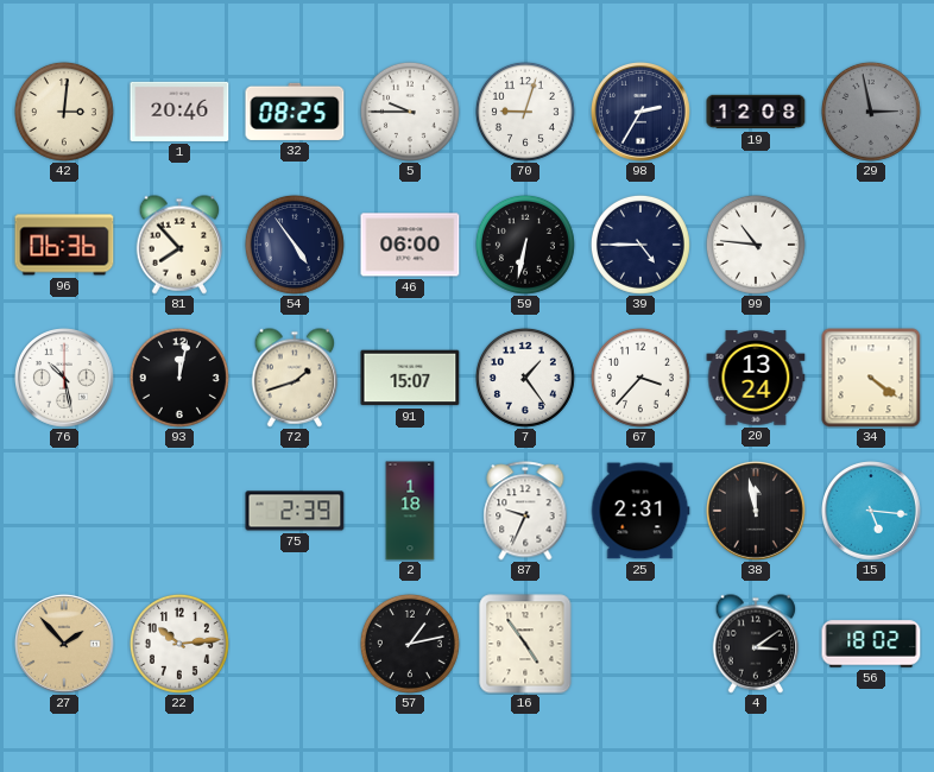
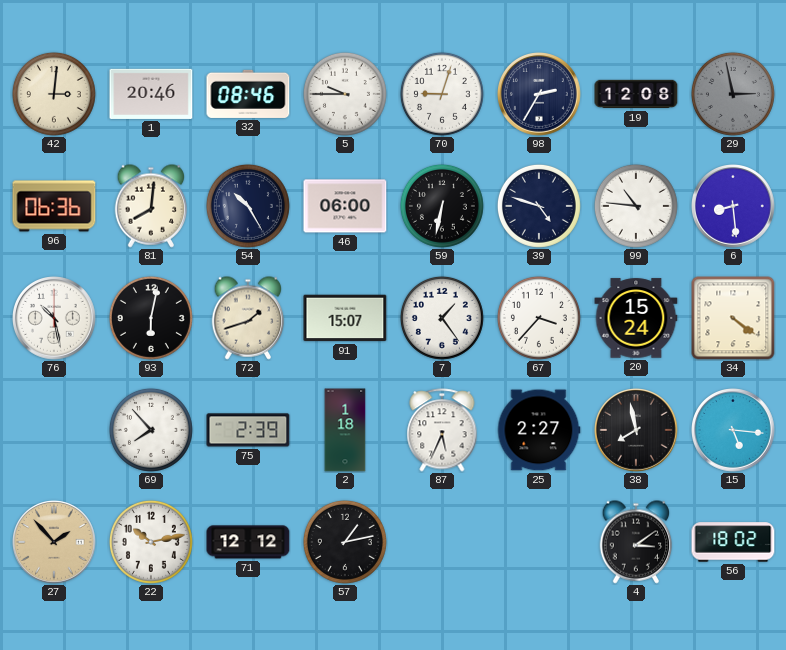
32: 08:25 -> 08:46
81: 7:53 -> 8:01
54: 4:54 -> 10:25
39: 4:45 -> 4:48
6: none -> 8:29
93: 12:02 -> 6:02
20: 13:24 -> 15:24
69: none -> 7:53
87: 9:34 -> 5:34
25: 2:31 -> 2:27
38: 11:58 -> 7:58
22: 10:14 -> 10:13
71: none -> 12:12
16: 4:54 -> none
